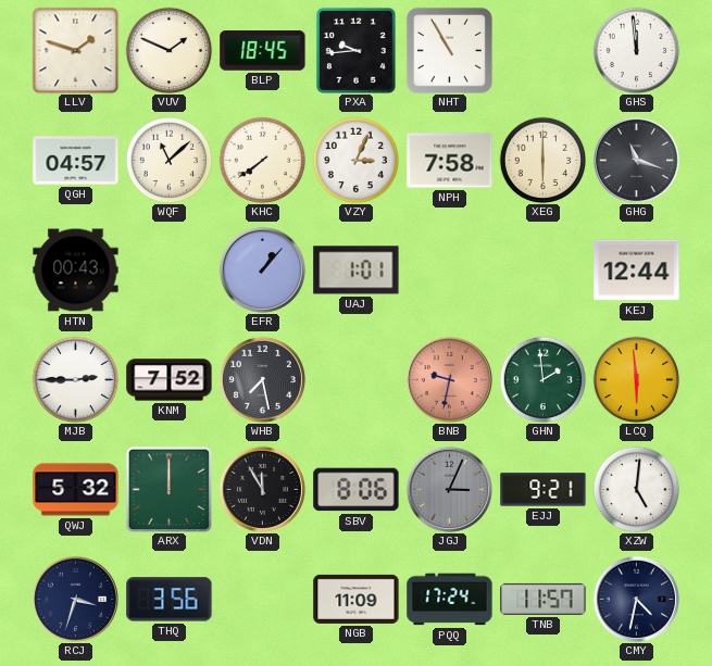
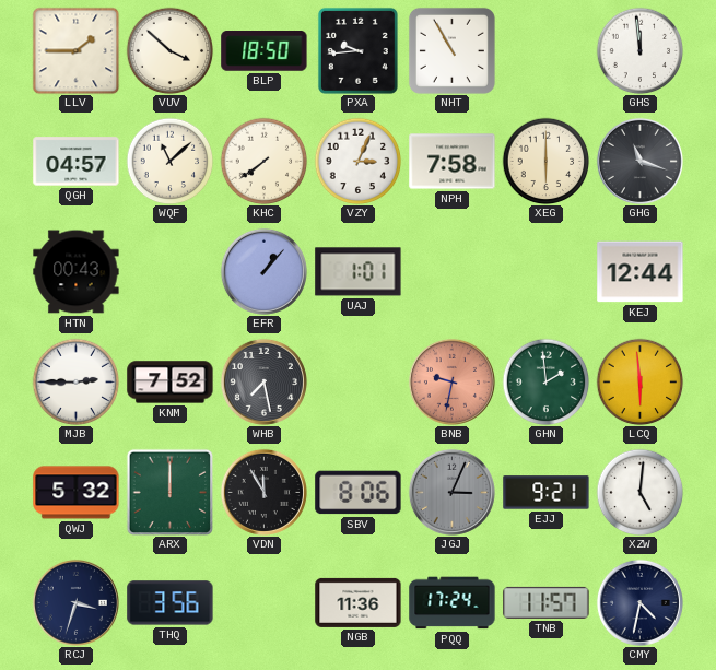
LLV: 1:48 -> 1:45
VUV: 1:49 -> 3:52
BLP: 18:45 -> 18:50
NGB: 11:09 -> 11:36
